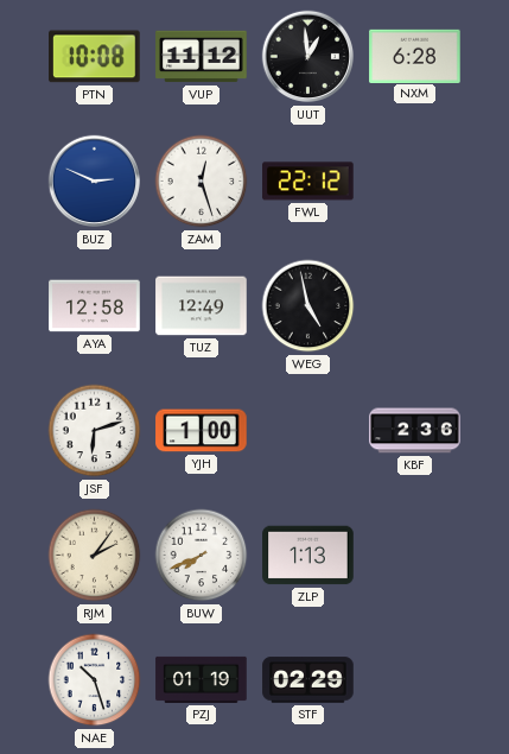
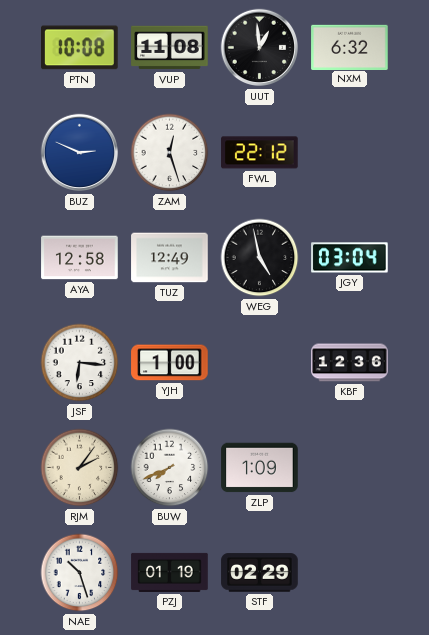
VUP: 11:12 -> 11:08
NXM: 6:28 -> 6:32
JGY: none -> 03:04
JSF: 6:12 -> 6:16
KBF: 2:36 -> 12:36
ZLP: 1:13 -> 1:09
